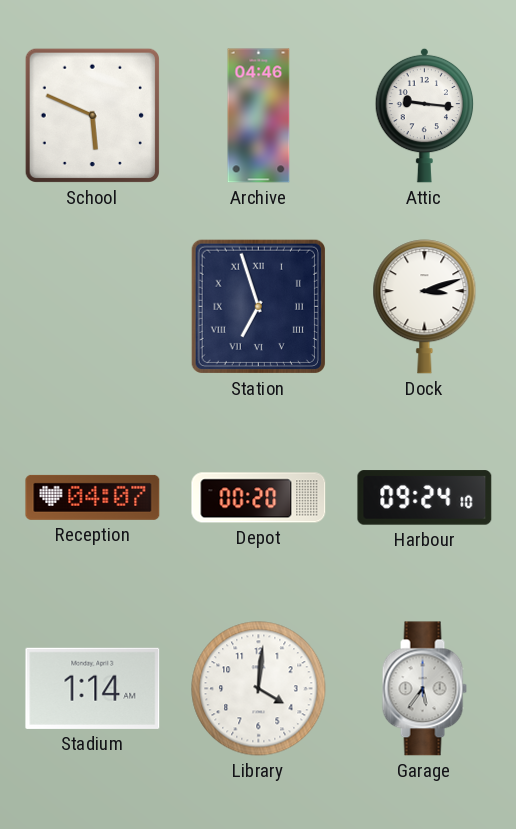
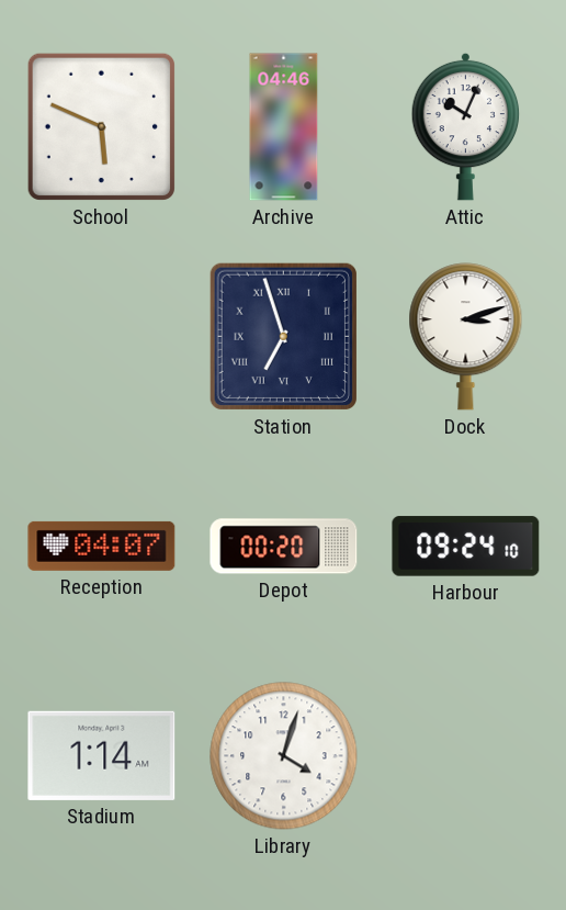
Attic: 9:16 -> 10:04
Library: 4:01 -> 4:03
Garage: 5:36 -> none
